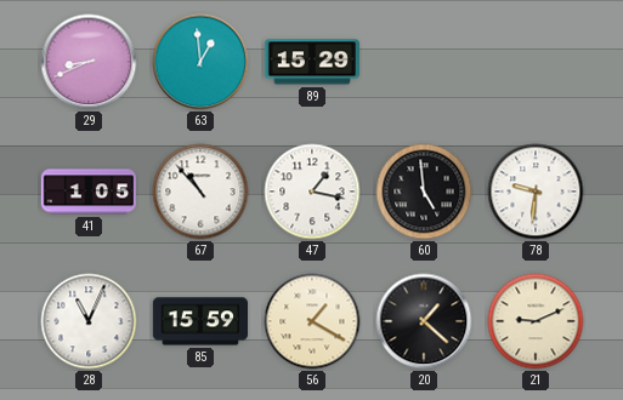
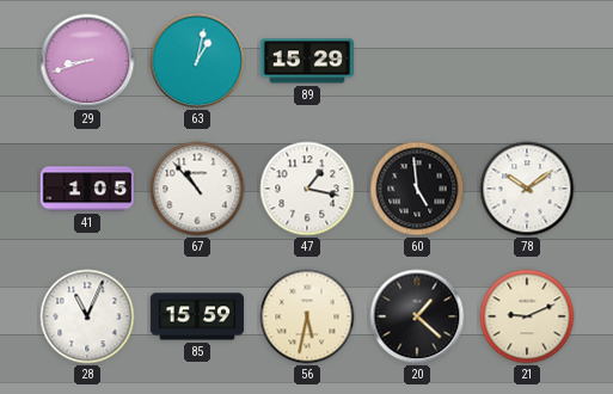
29: 8:41 -> 8:42
63: 12:59 -> 1:02
78: 9:31 -> 10:09
56: 1:20 -> 5:32
